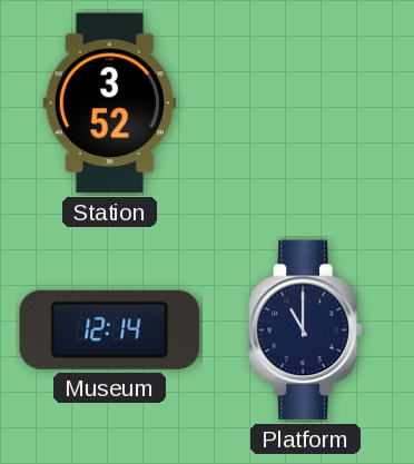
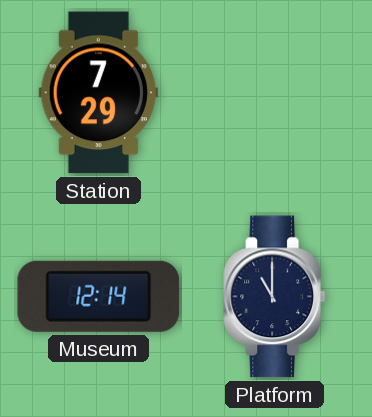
Station: 3:52 -> 7:29
